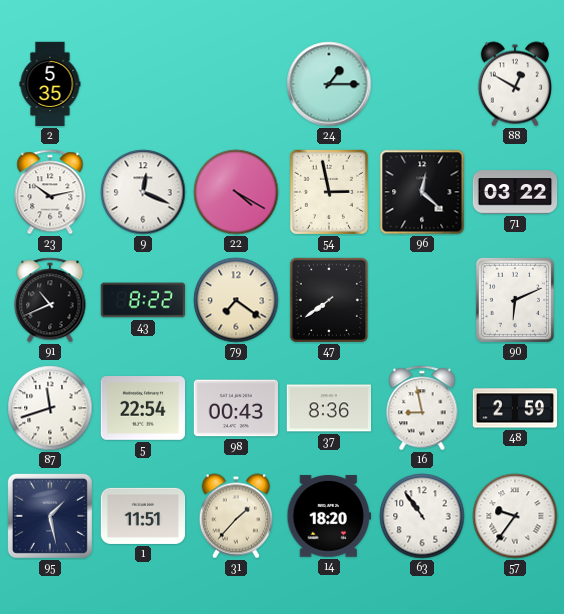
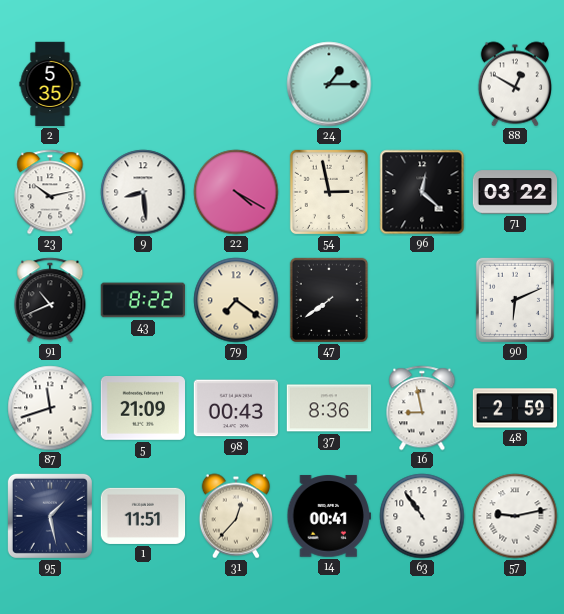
9: 12:19 -> 8:29
5: 22:54 -> 21:09
31: 1:37 -> 12:37
14: 18:20 -> 00:41
57: 9:36 -> 9:13
